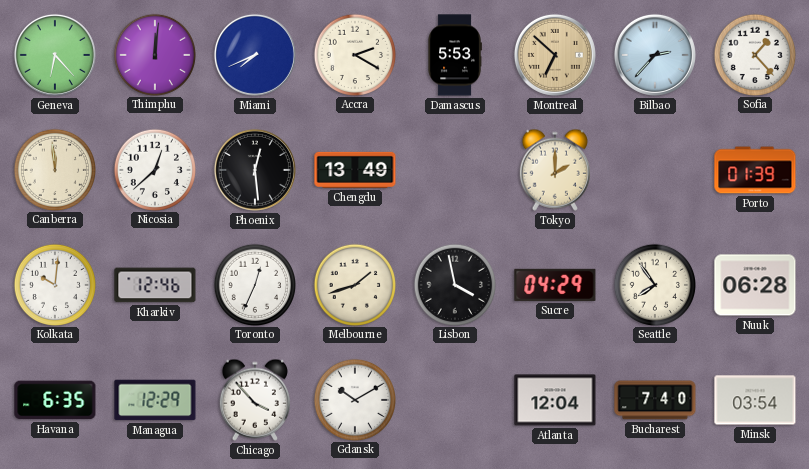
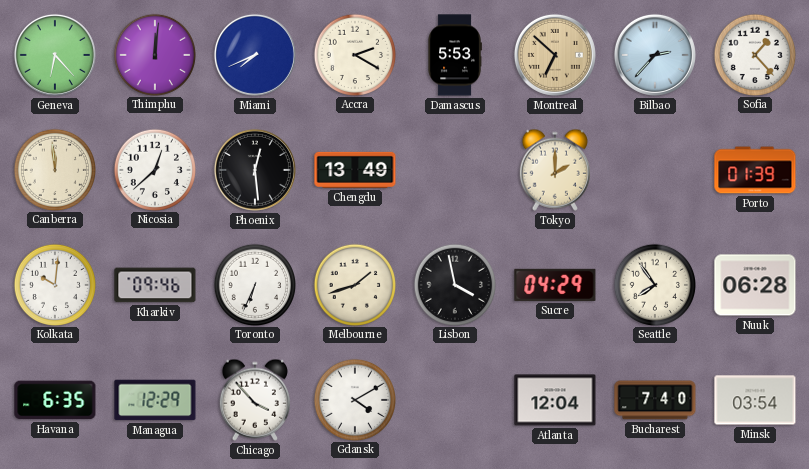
Kharkiv: 12:46 -> 09:46
Toronto: 12:34 -> 6:34
Gdansk: 10:10 -> 4:10
